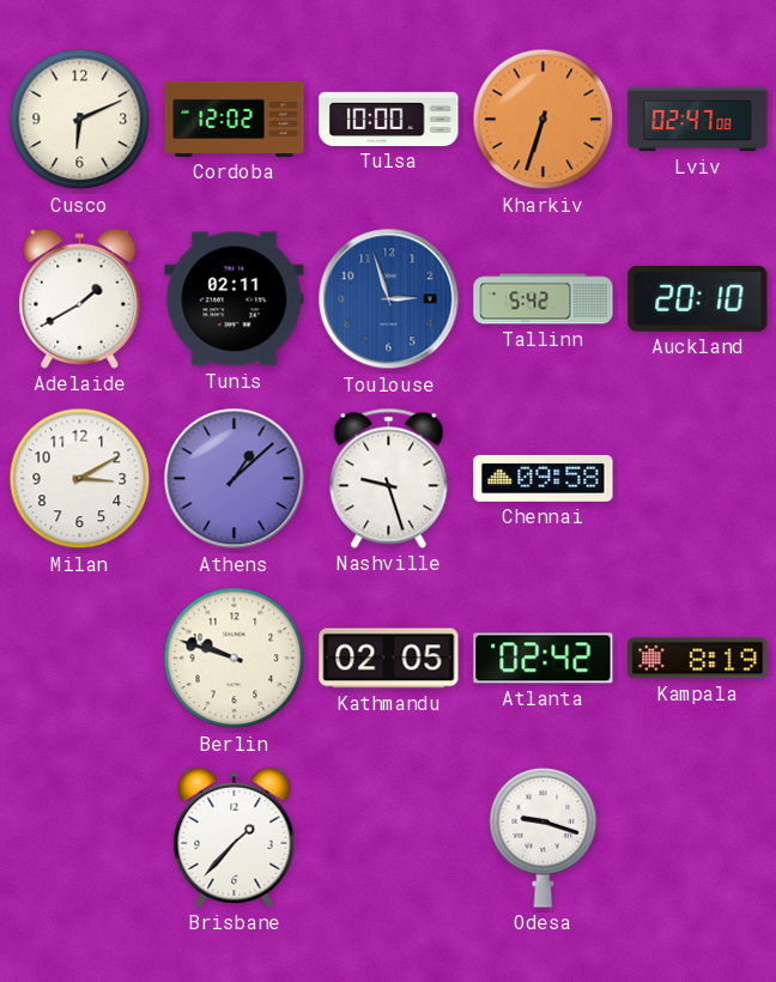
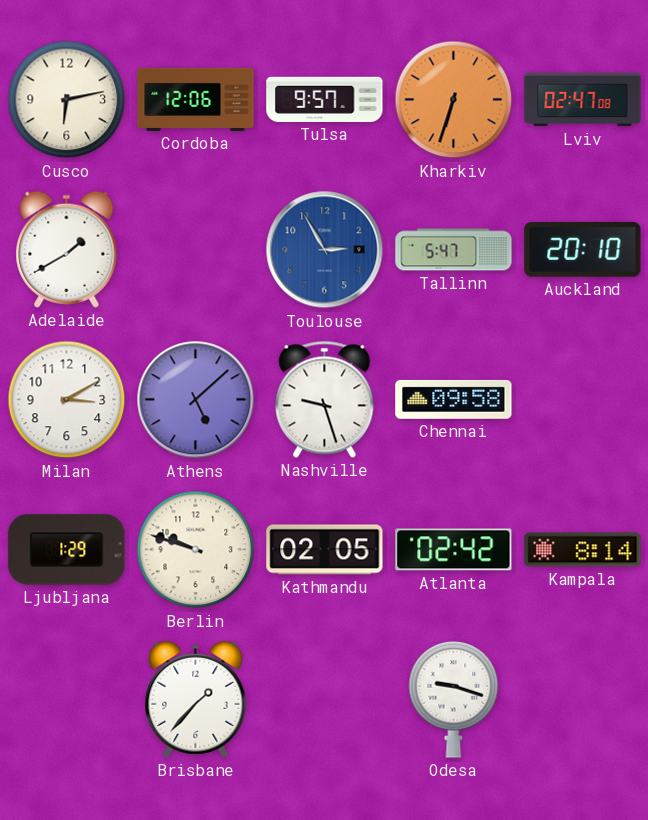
Cusco: 6:11 -> 6:13
Cordoba: 12:02 -> 12:06
Tulsa: 10:00 -> 9:57
Tunis: 02:11 -> none
Toulouse: 2:57 -> 2:55
Tallinn: 5:42 -> 5:47
Athens: 1:08 -> 5:08
Ljubljana: none -> 1:29
Kampala: 8:19 -> 8:14
